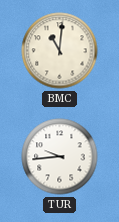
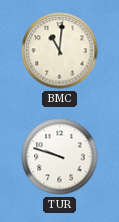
TUR: 9:44 -> 9:48
